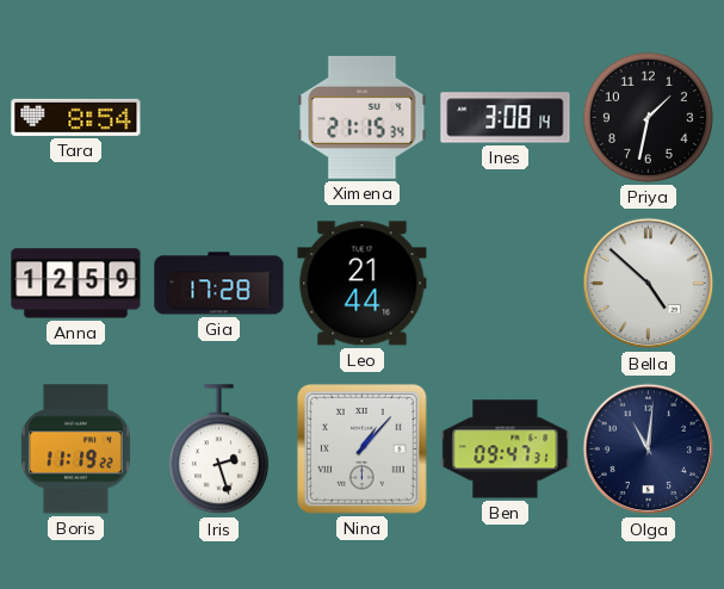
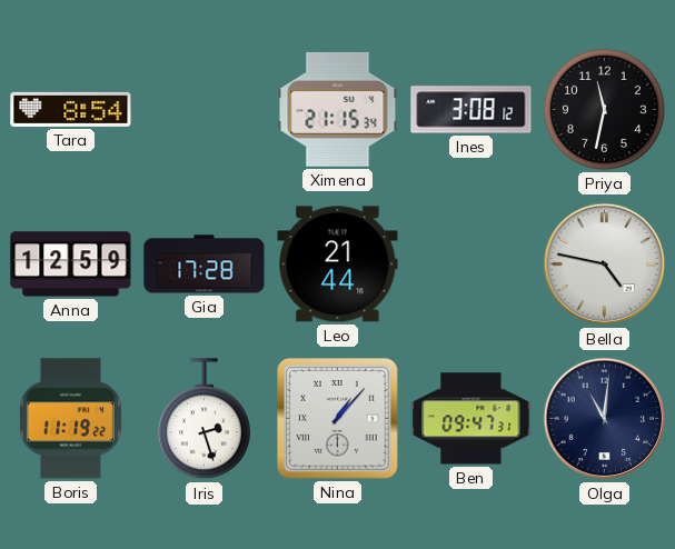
Ines: 3:08:14 -> 3:08:12
Priya: 1:32 -> 11:32
Bella: 4:52 -> 4:47
